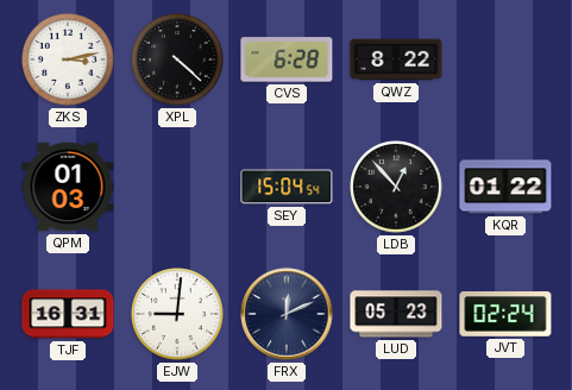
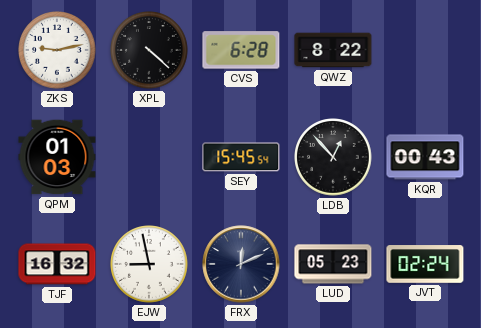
ZKS: 3:13 -> 9:13
SEY: 15:04 -> 15:45
KQR: 01:22 -> 00:43
TJF: 16:31 -> 16:32
EJW: 9:01 -> 8:58
